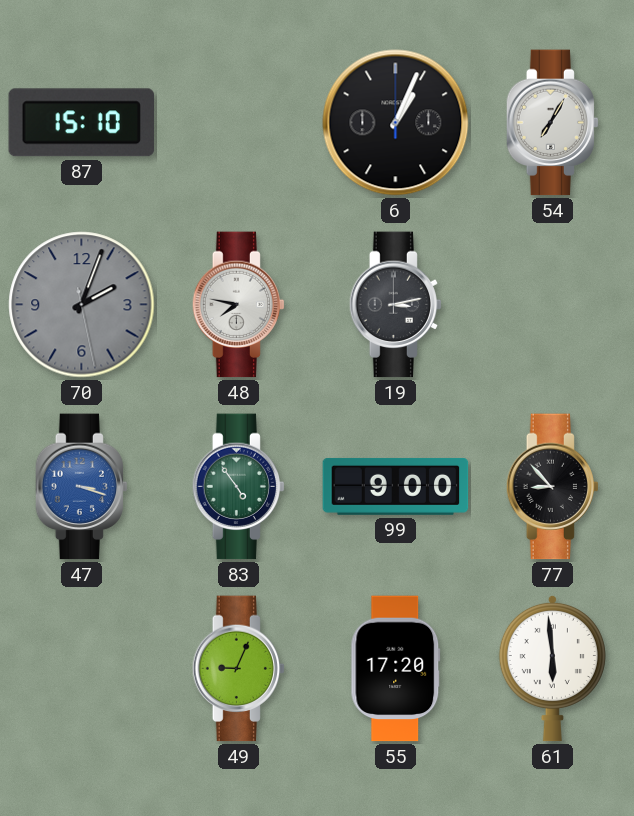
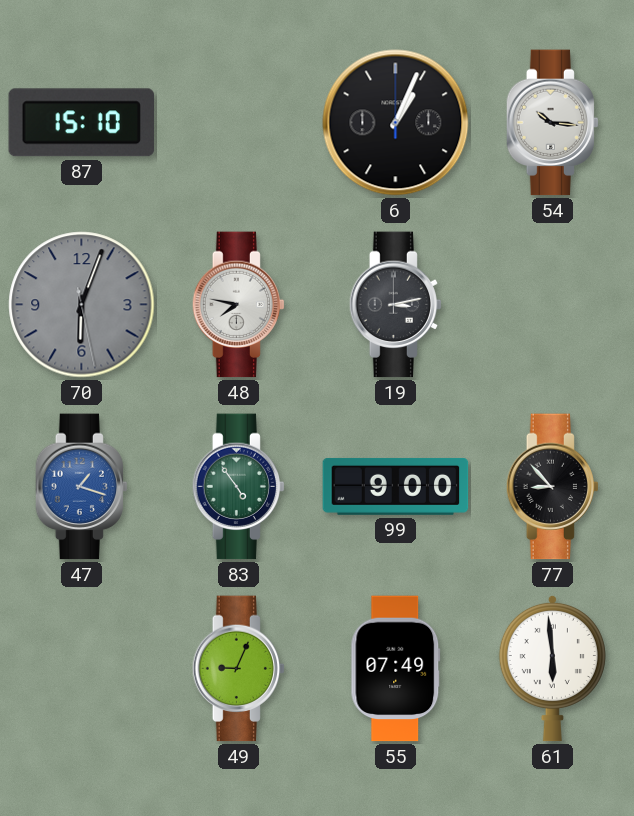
54: 7:05 -> 10:16
70: 2:03 -> 6:03
47: 3:18 -> 1:18
55: 17:20 -> 07:49
